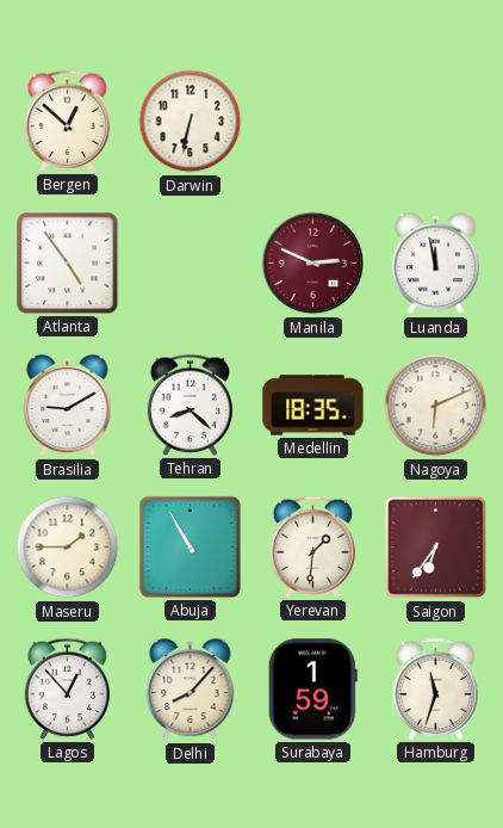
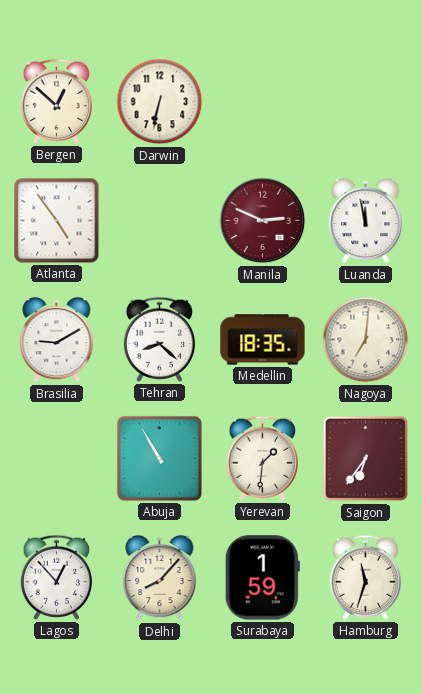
Nagoya: 6:11 -> 7:01
Maseru: 1:45 -> none
